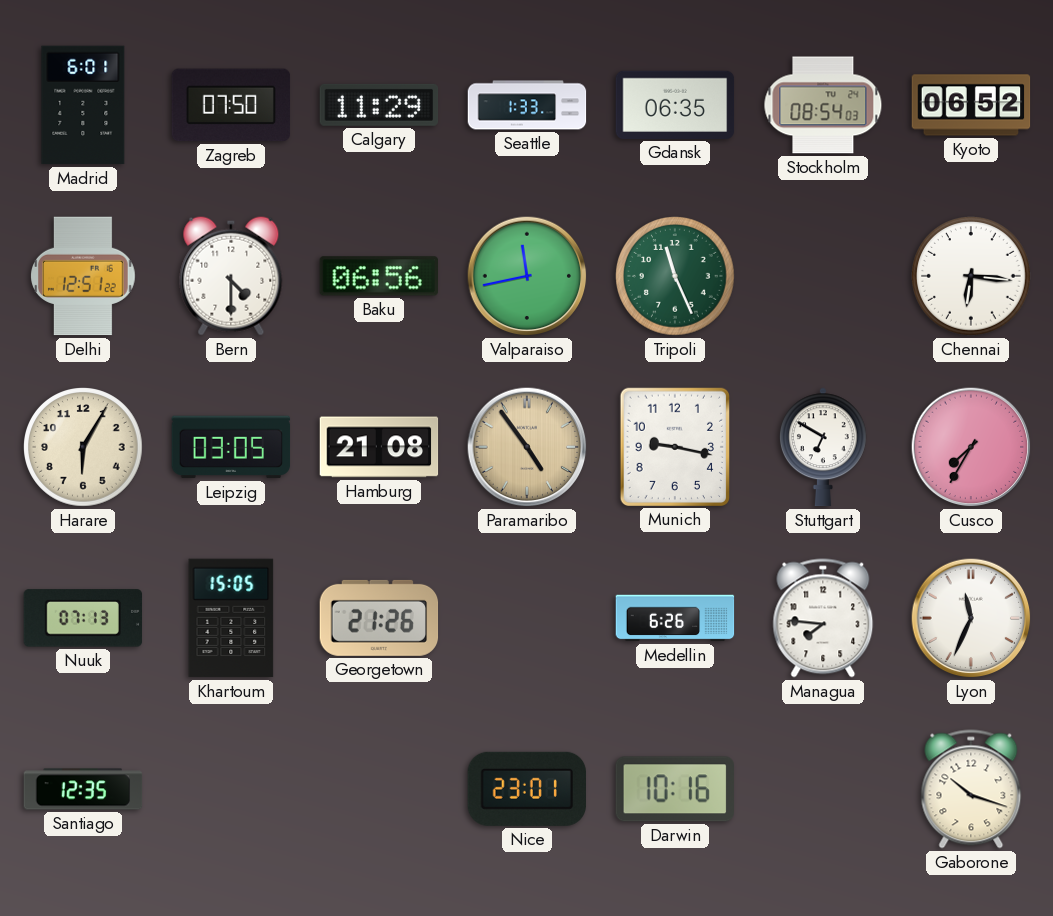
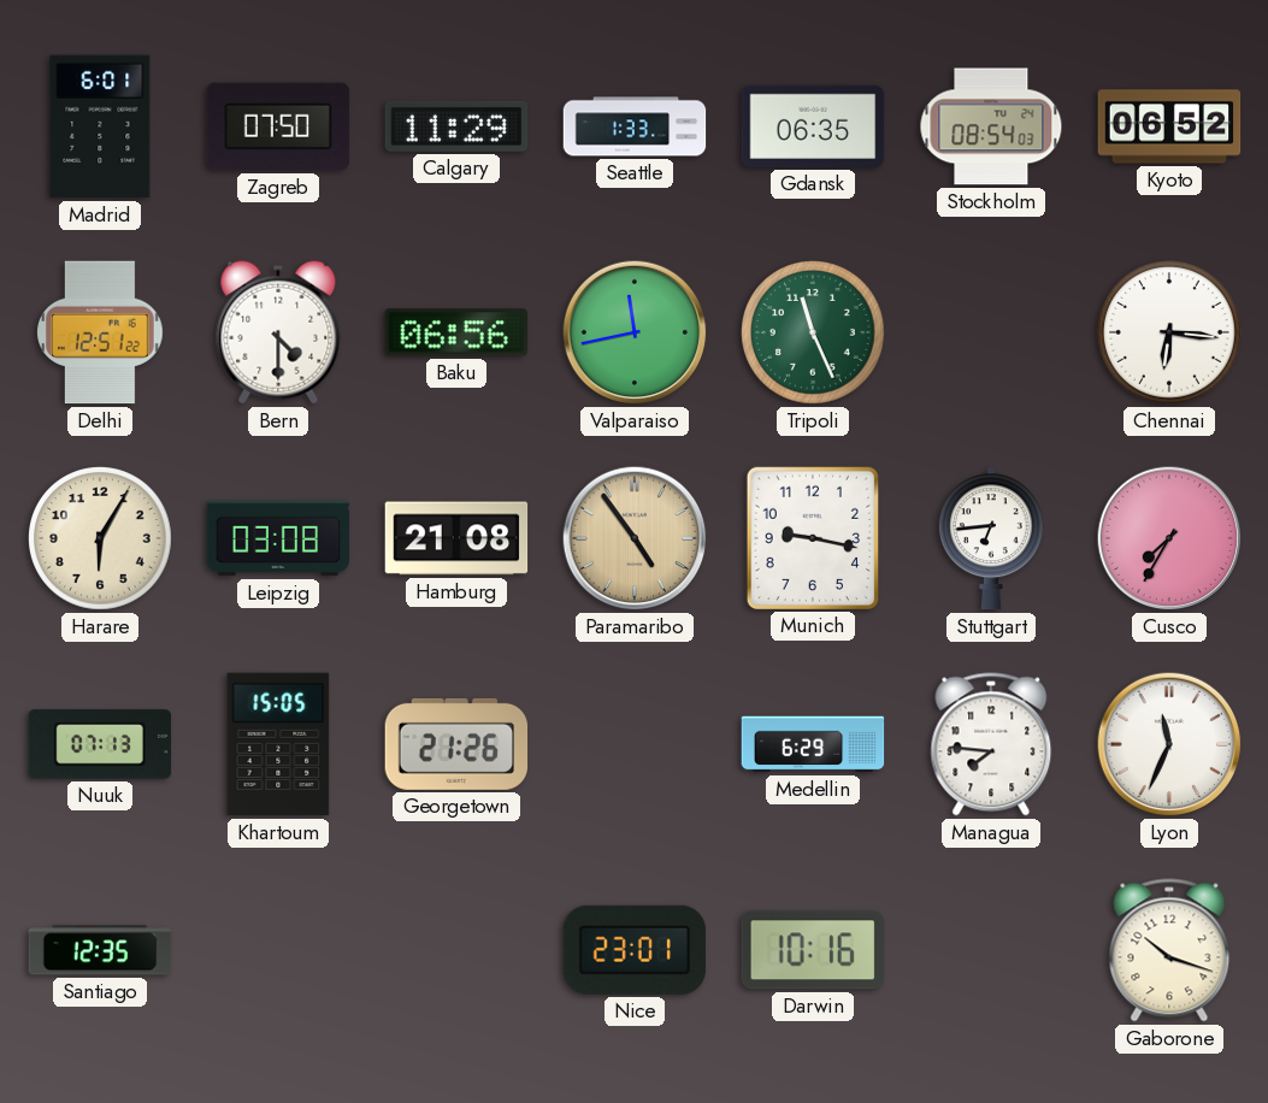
Leipzig: 03:05 -> 03:08
Stuttgart: 6:50 -> 6:44
Medellin: 6:26 -> 6:29
